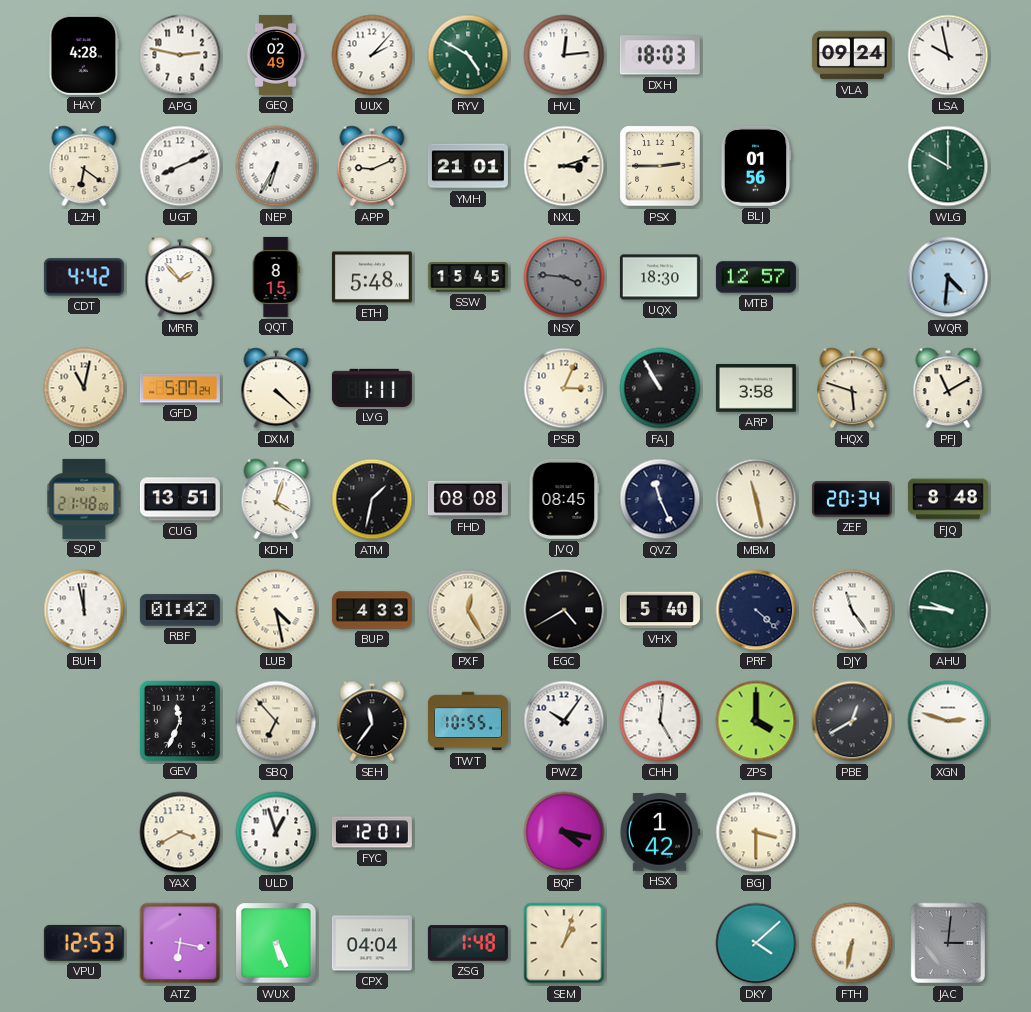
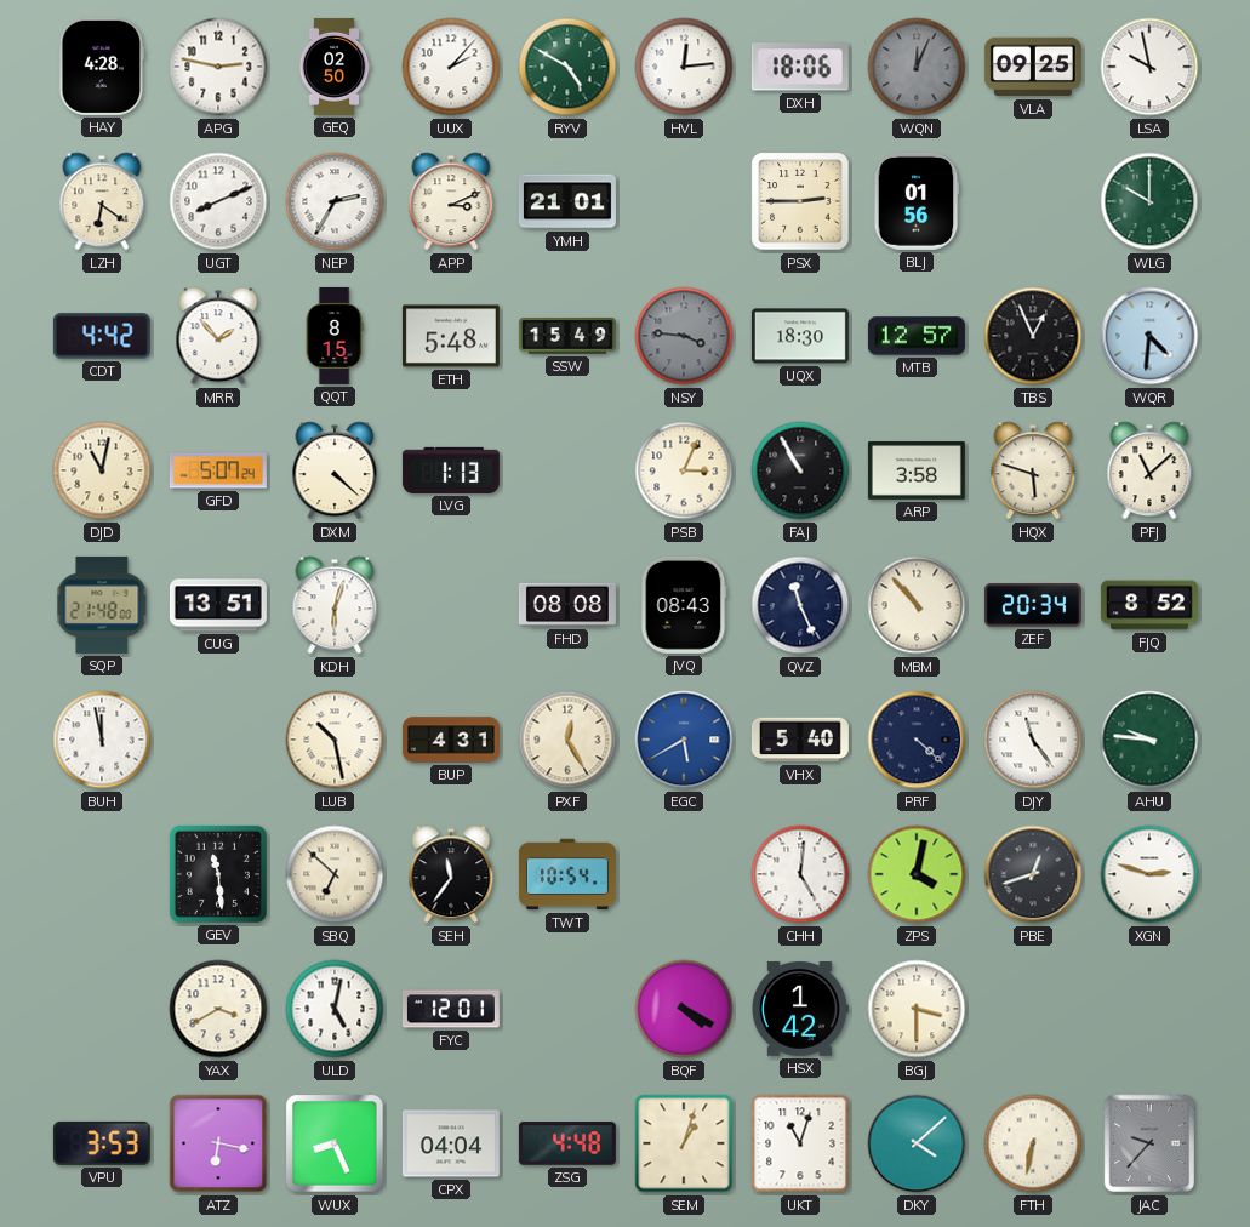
GEQ: 02:49 -> 02:50
DXH: 18:03 -> 18:06
WQN: none -> 12:04
VLA: 09:24 -> 09:25
NEP: 6:35 -> 2:35
APP: 9:11 -> 3:11
NXL: 3:12 -> none
SSW: 15:45 -> 15:49
TBS: none -> 12:56
LVG: 1:11 -> 1:13
PFJ: 11:10 -> 11:08
KDH: 4:03 -> 6:03
ATM: 1:32 -> none
JVQ: 08:45 -> 08:43
MBM: 11:28 -> 10:53
FJQ: 8:48 -> 8:52
RBF: 01:42 -> none
LUB: 4:28 -> 10:28
BUP: 4:33 -> 4:31
EGC: 4:40 -> 5:40
EGC dial: black -> blue
GEV: 11:34 -> 11:29
SBQ: 6:53 -> 6:52
TWT: 10:55 -> 10:54
PWZ: 10:06 -> none
ZPS: 4:00 -> 4:02
PBE: 12:40 -> 12:42
ULD: 12:57 -> 5:02
BQF: 4:17 -> 4:20
VPU: 12:53 -> 3:53
WUX: 5:26 -> 8:26
ZSG: 1:48 -> 4:48
UKT: none -> 11:03
JAC: 3:01 -> 9:37
